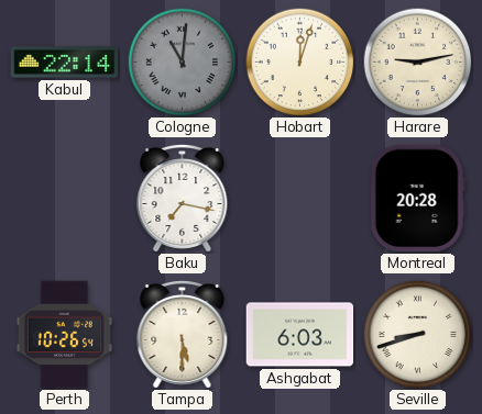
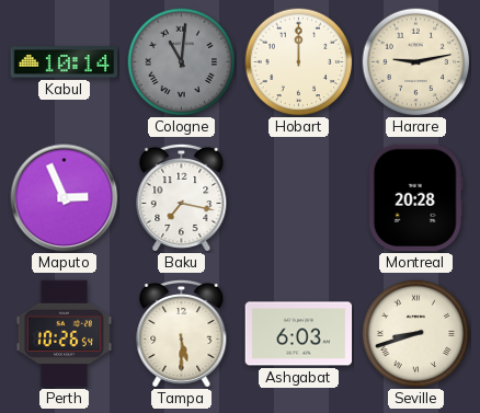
Kabul: 22:14 -> 10:14
Hobart: 12:03 -> 12:00
Maputo: none -> 2:56
